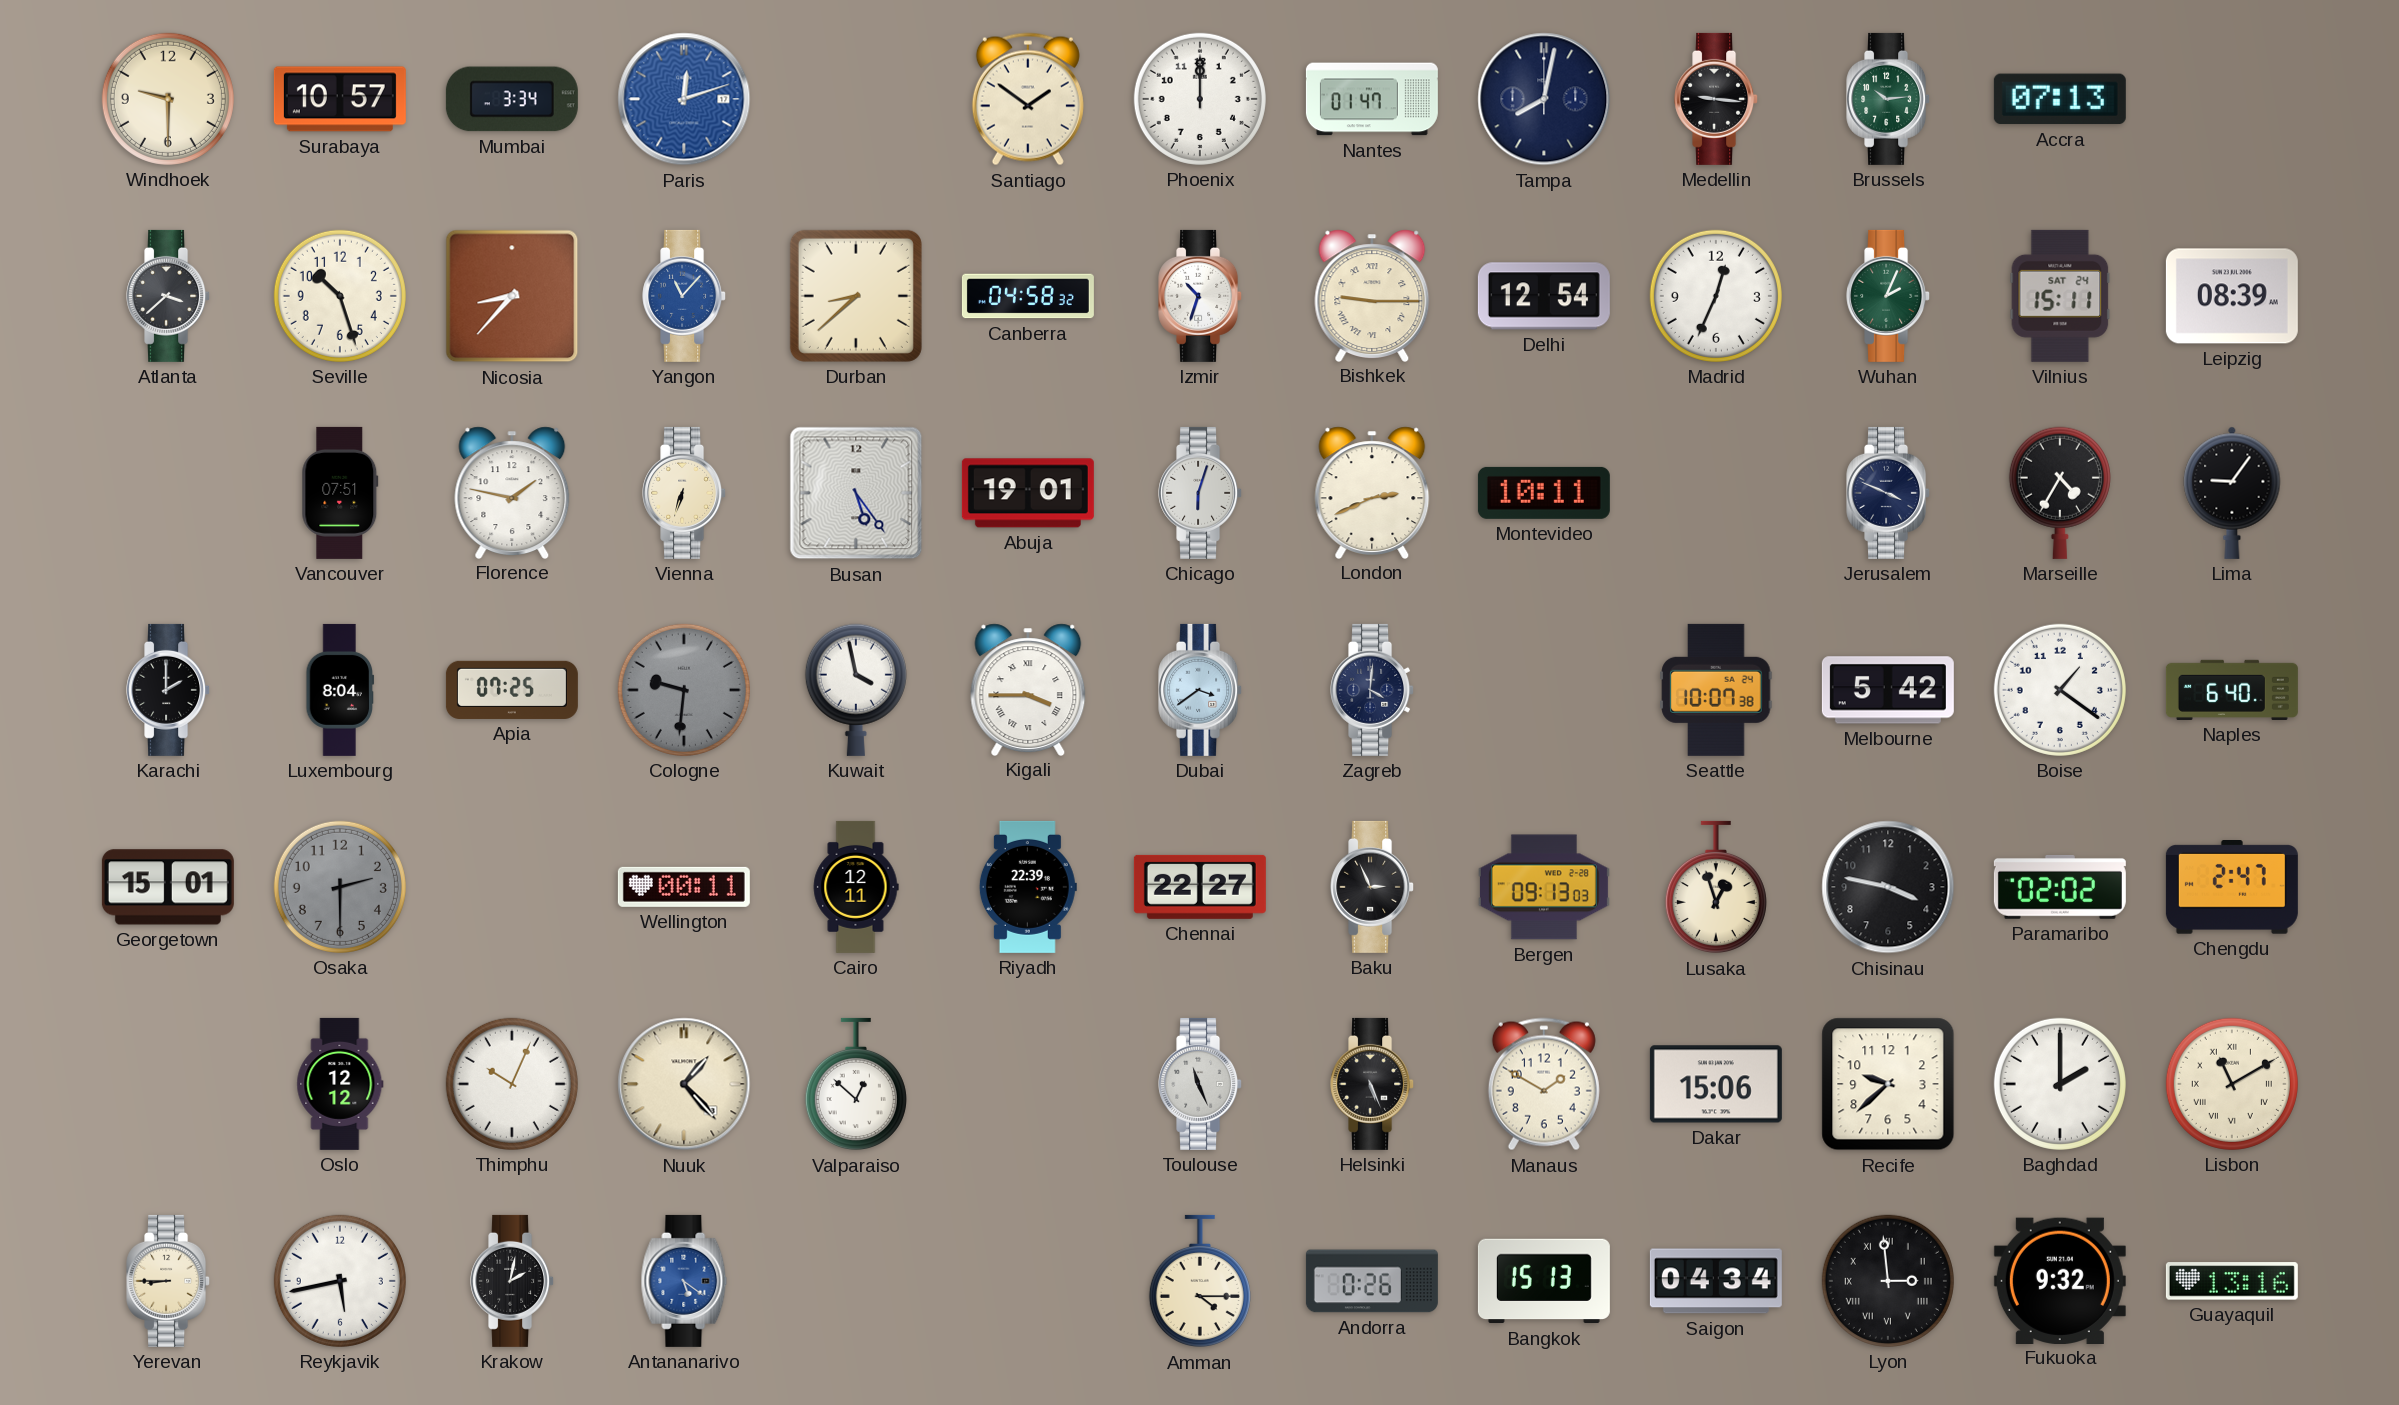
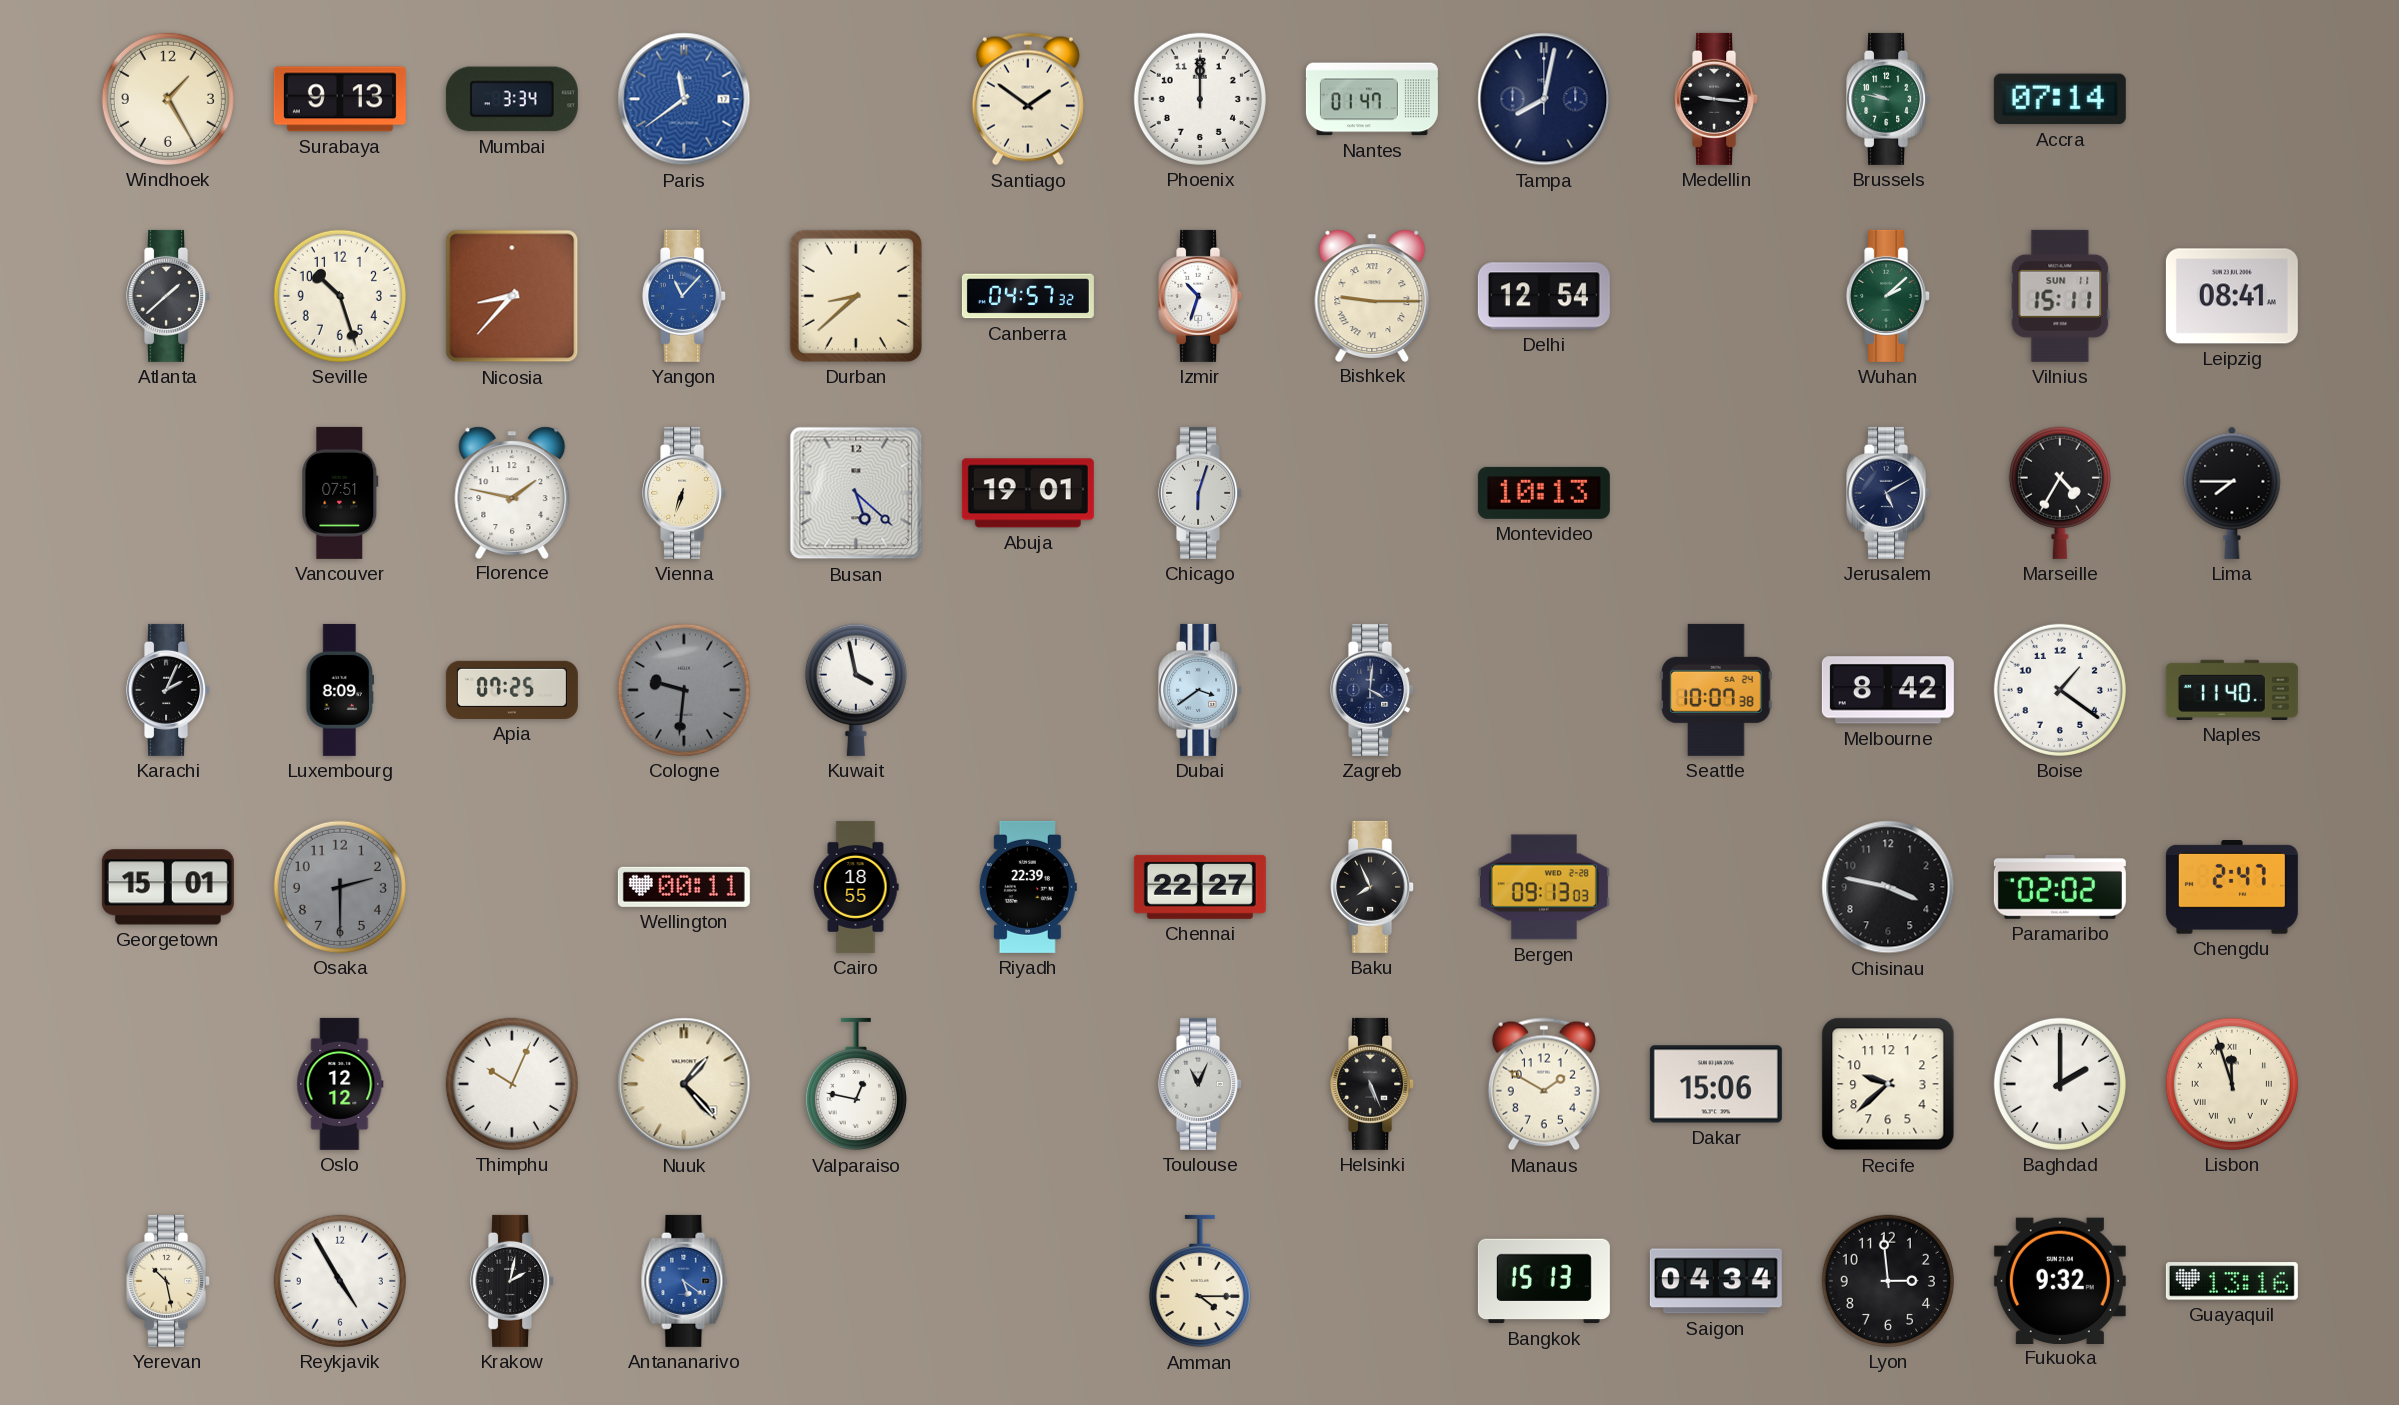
Windhoek: 9:30 -> 1:25
Surabaya: 10:57 -> 9:13
Paris: 12:12 -> 11:39
Brussels: 10:14 -> 9:47
Accra: 07:13 -> 07:14
Atlanta: 3:38 -> 1:38
Canberra: 04:58 -> 04:57
Madrid: 12:34 -> none
Wuhan: 2:04 -> 2:08
Vilnius date: SAT 24 -> SUN 11
Leipzig: 08:39 -> 08:41
Busan: 5:24 -> 5:22
London: 2:41 -> none
Montevideo: 10:11 -> 10:13
Jerusalem: 3:49 -> 5:10
Lima: 9:06 -> 7:45
Karachi: 2:00 -> 2:04
Luxembourg: 8:04 -> 8:09
Kigali: 3:45 -> none
Melbourne: 5:42 -> 8:42
Naples: 6:40 -> 11:40
Cairo: 12:11 -> 18:55
Baku: 2:56 -> 7:56
Lusaka: 12:57 -> none
Valparaiso: 12:52 -> 12:47
Toulouse: 11:26 -> 11:04
Lisbon: 11:10 -> 11:57
Yerevan: 8:45 -> 10:28
Reykjavik: 5:43 -> 4:55
Andorra: 0:26 -> none
Lyon numerals: Roman -> Arabic
